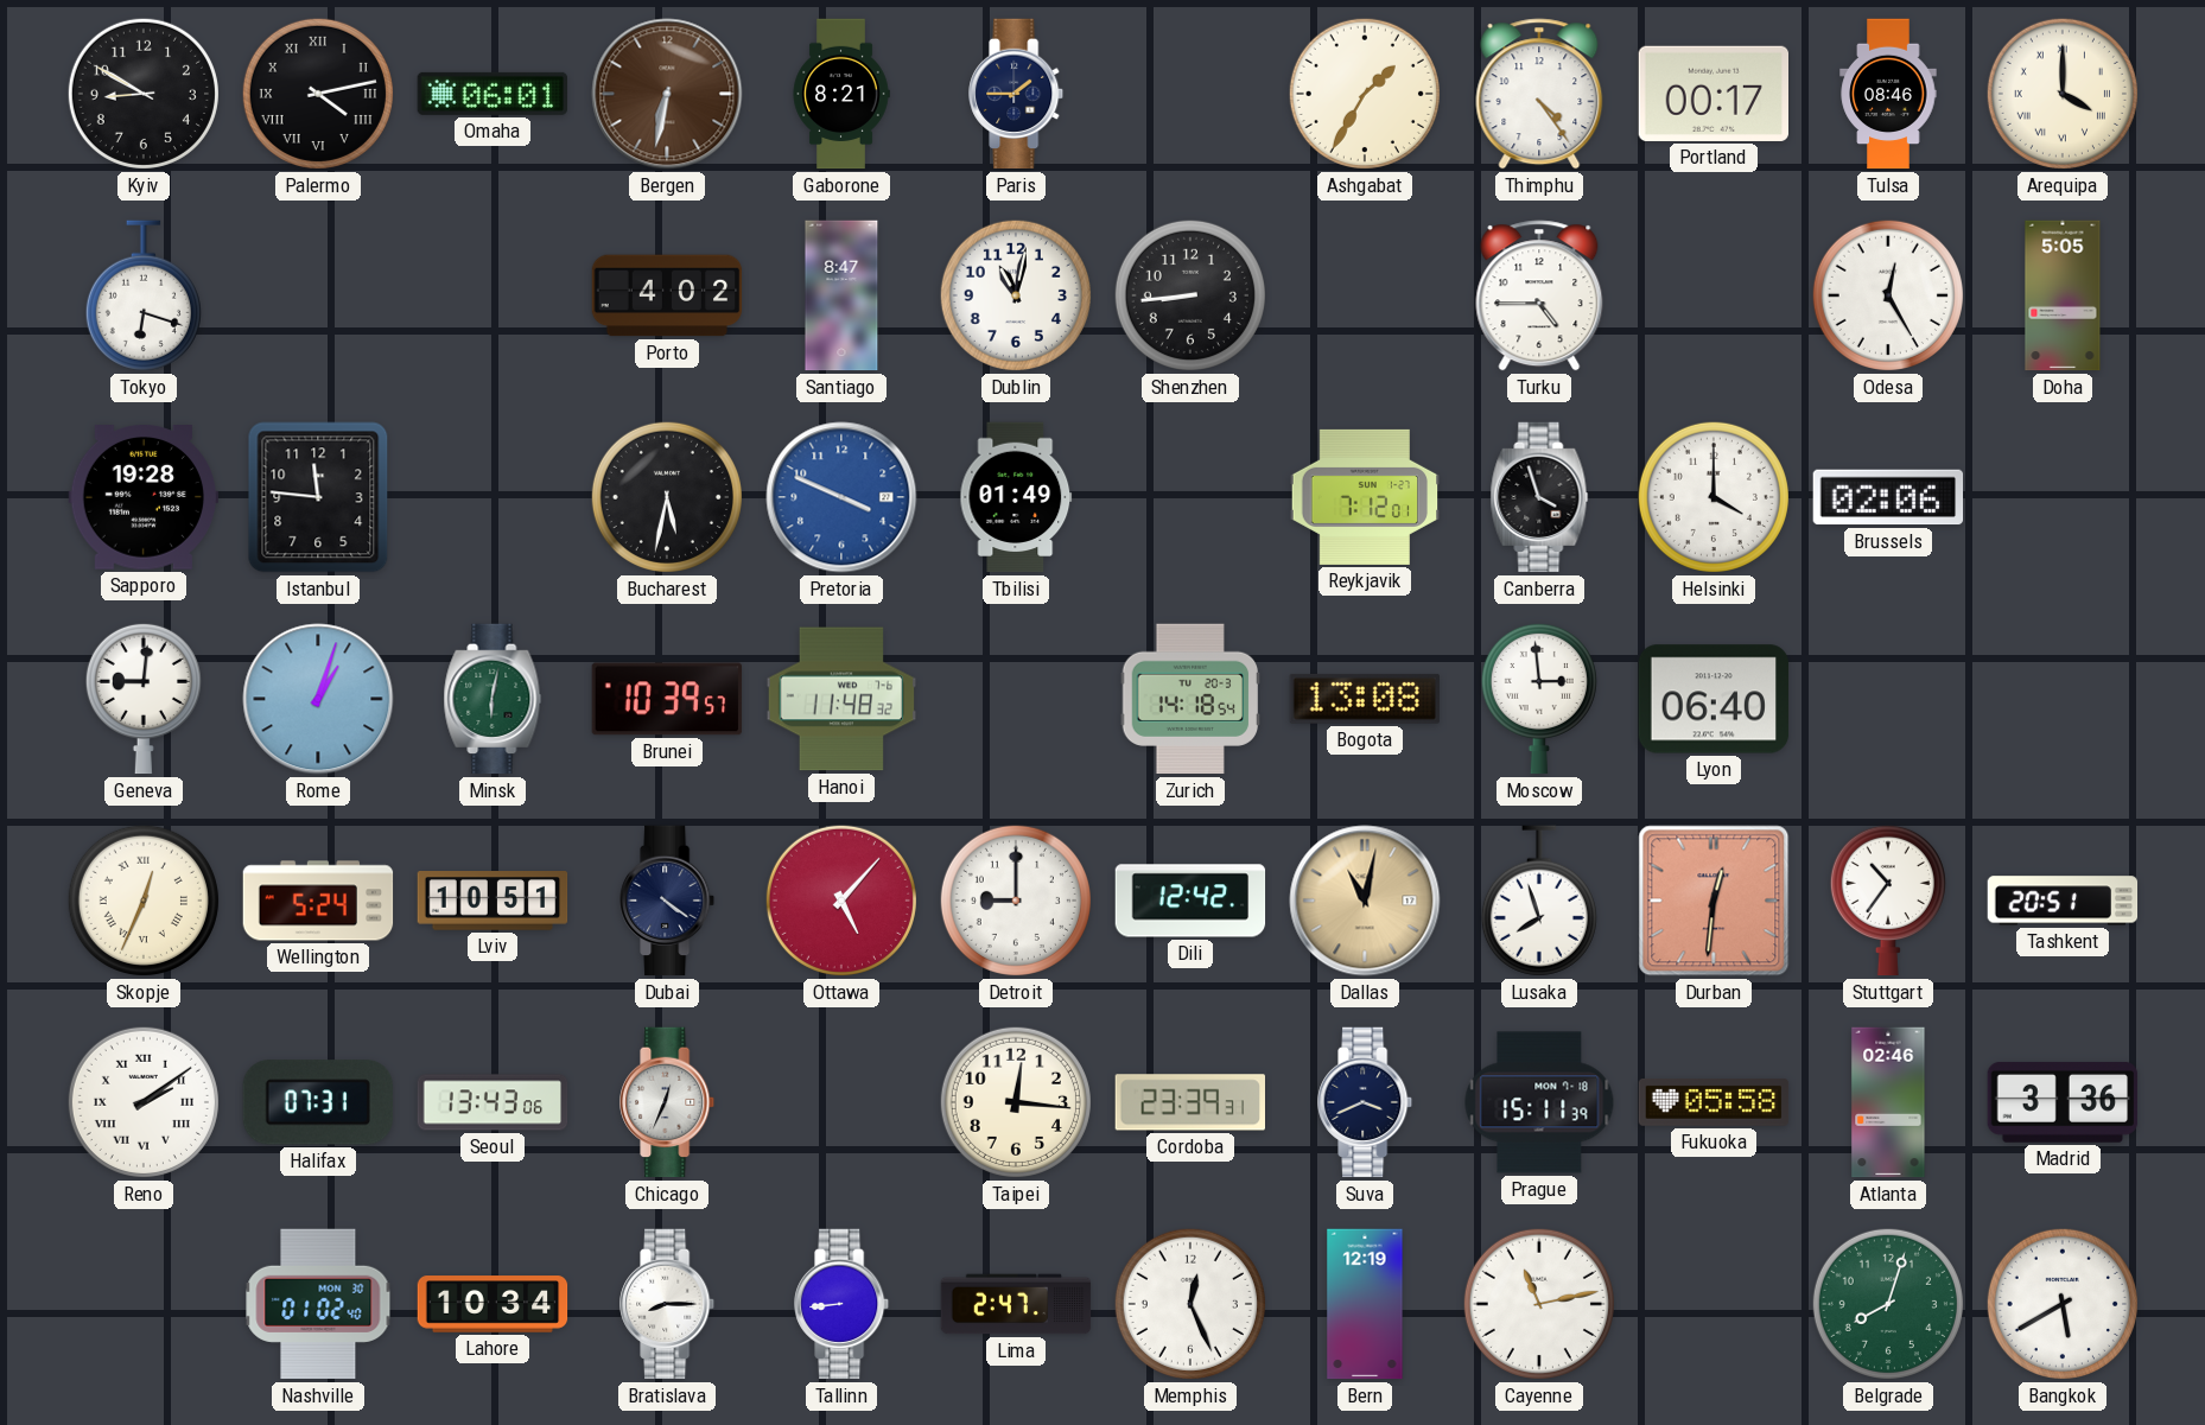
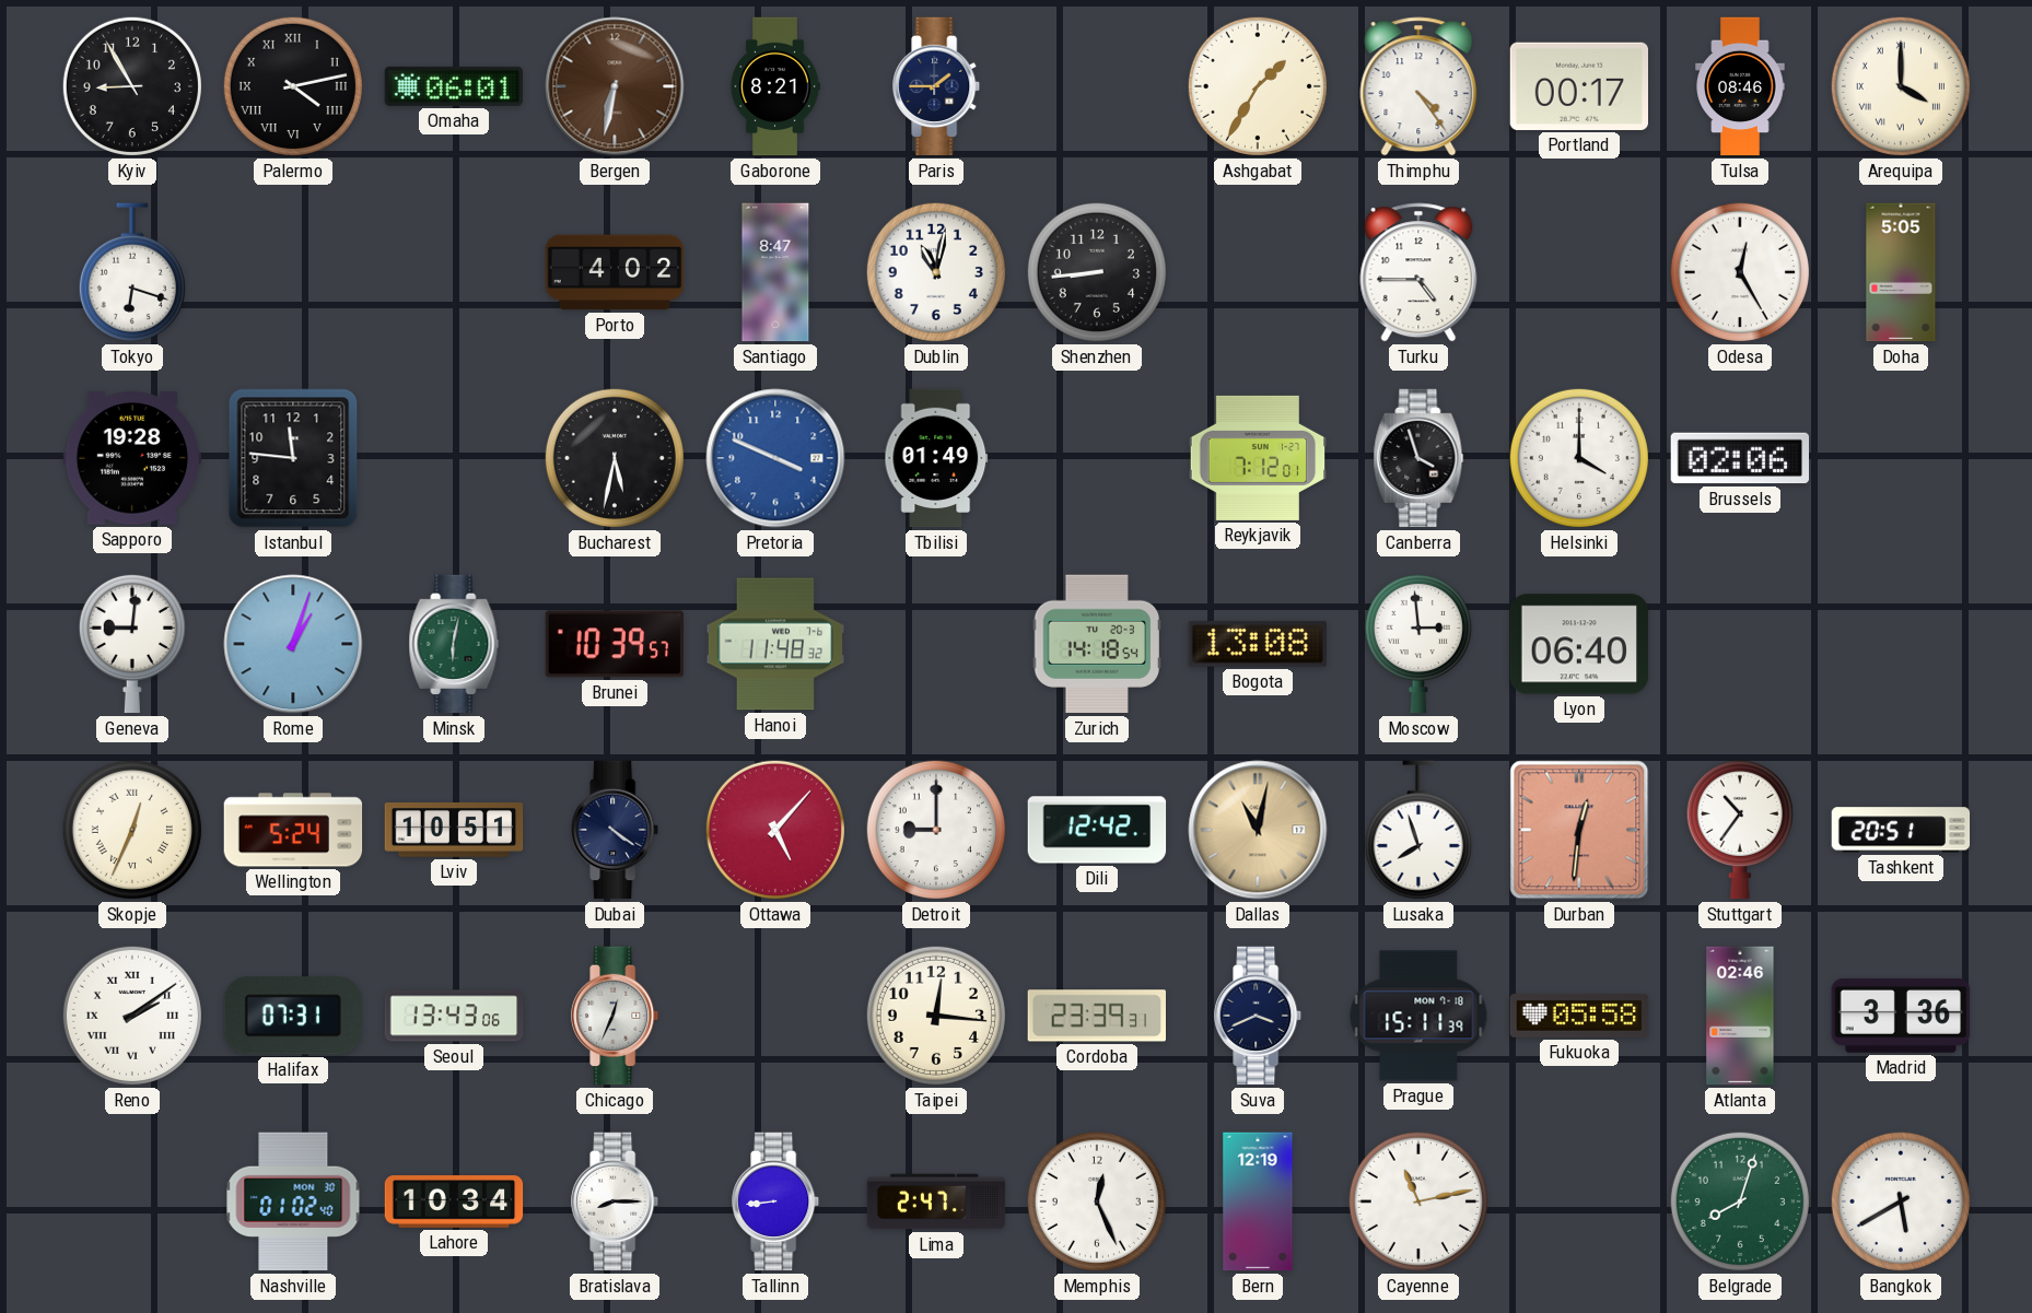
Kyiv: 8:50 -> 8:55
